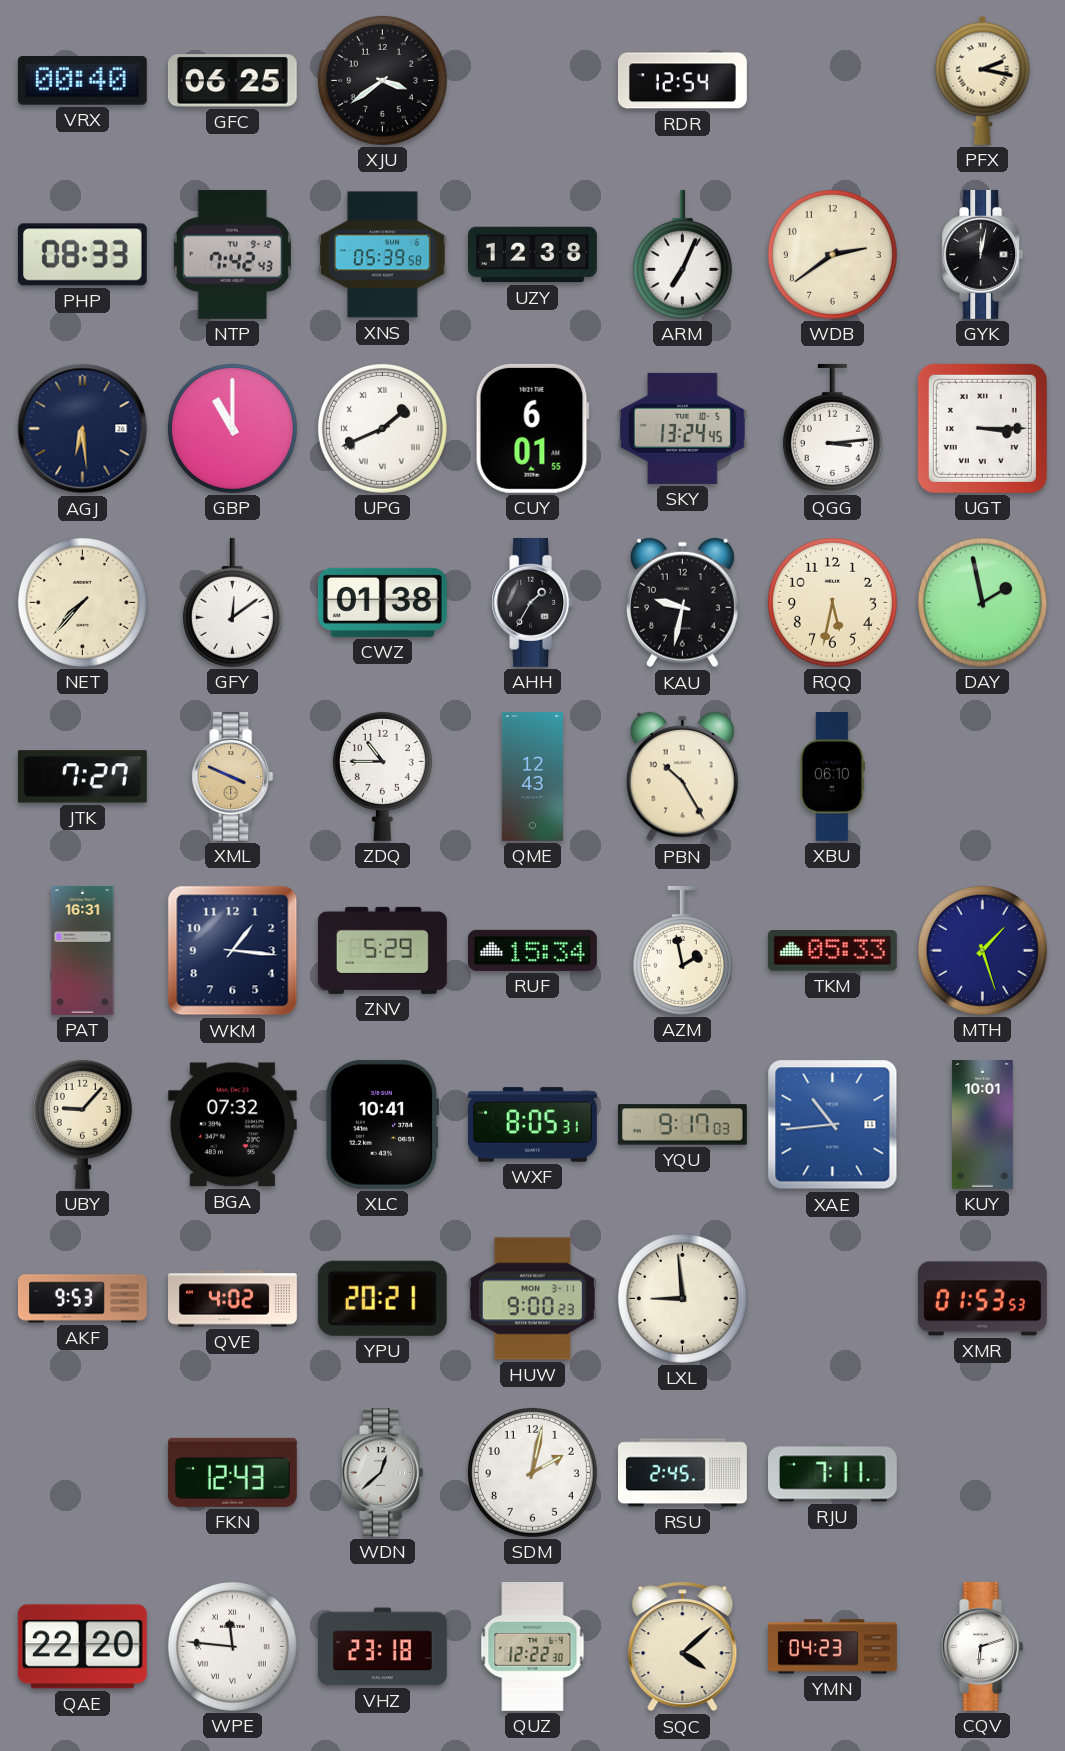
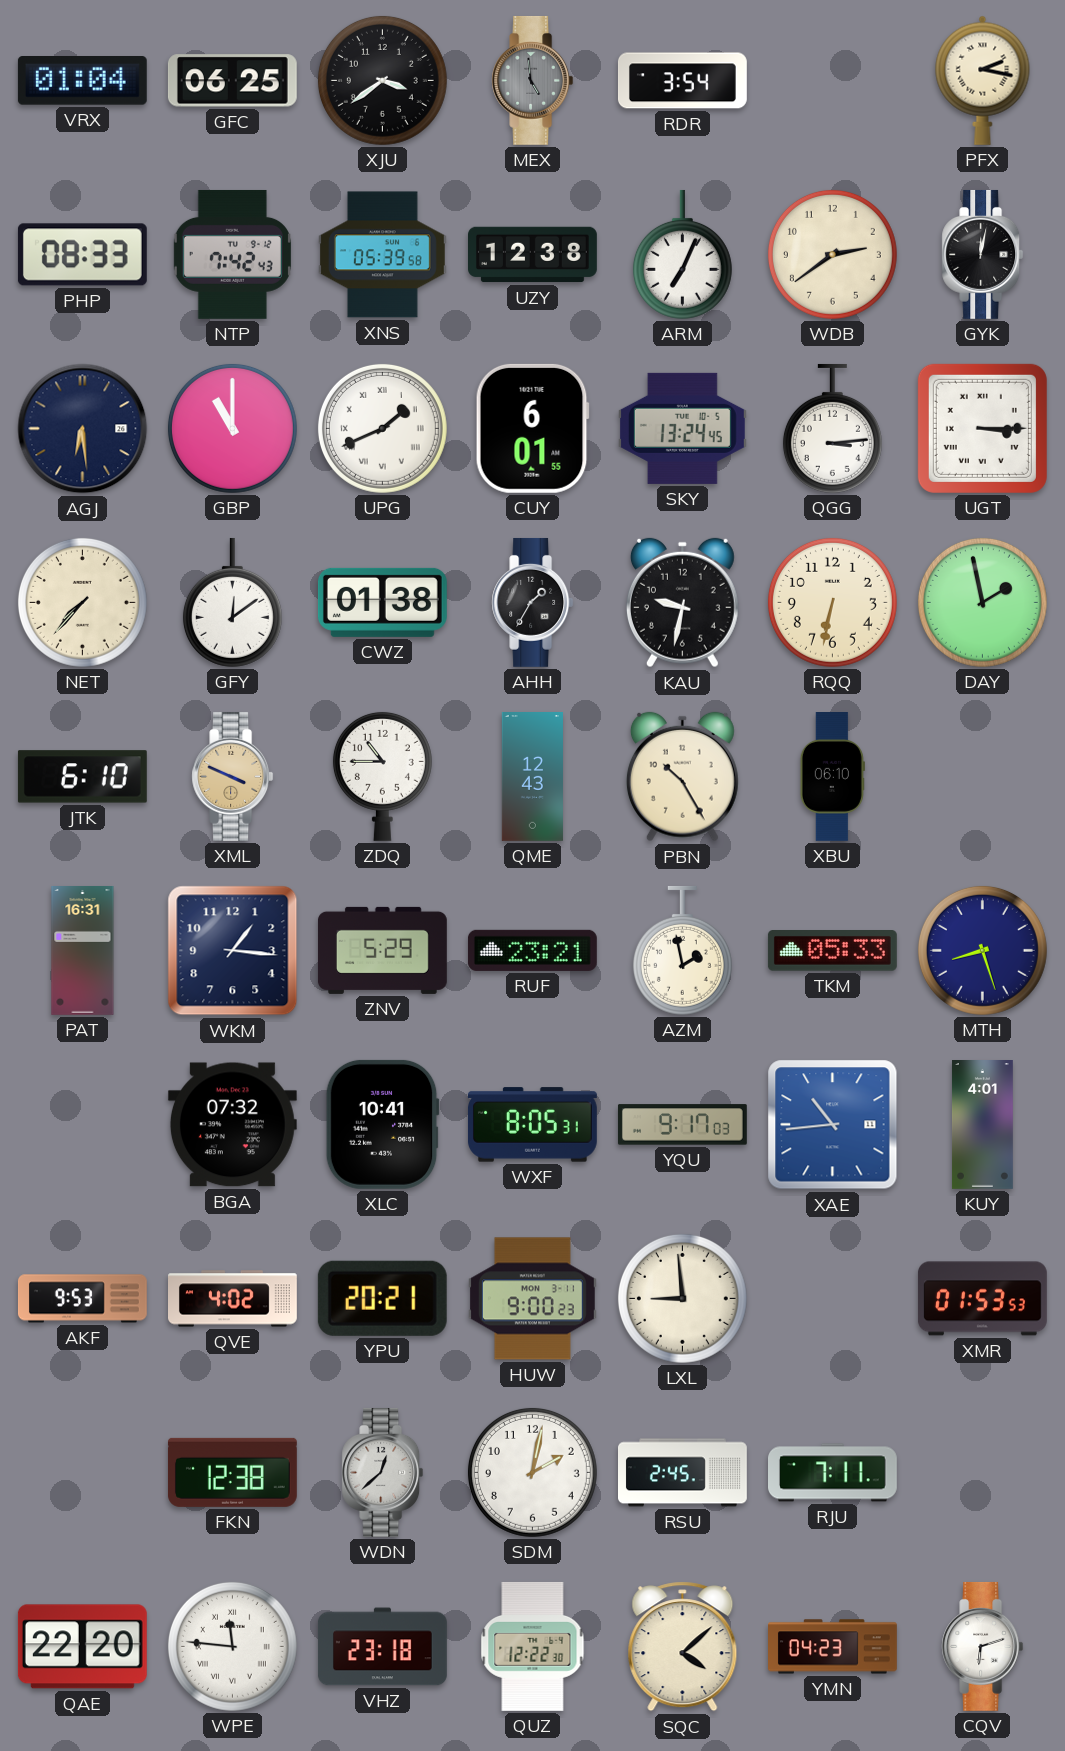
VRX: 00:40 -> 01:04
MEX: none -> 4:59
RDR: 12:54 -> 3:54
RQQ: 5:32 -> 6:32
JTK: 7:27 -> 6:10
RUF: 15:34 -> 23:21
MTH: 1:27 -> 8:27
UBY: 9:07 -> none
KUY: 10:01 -> 4:01
FKN: 12:43 -> 12:38
